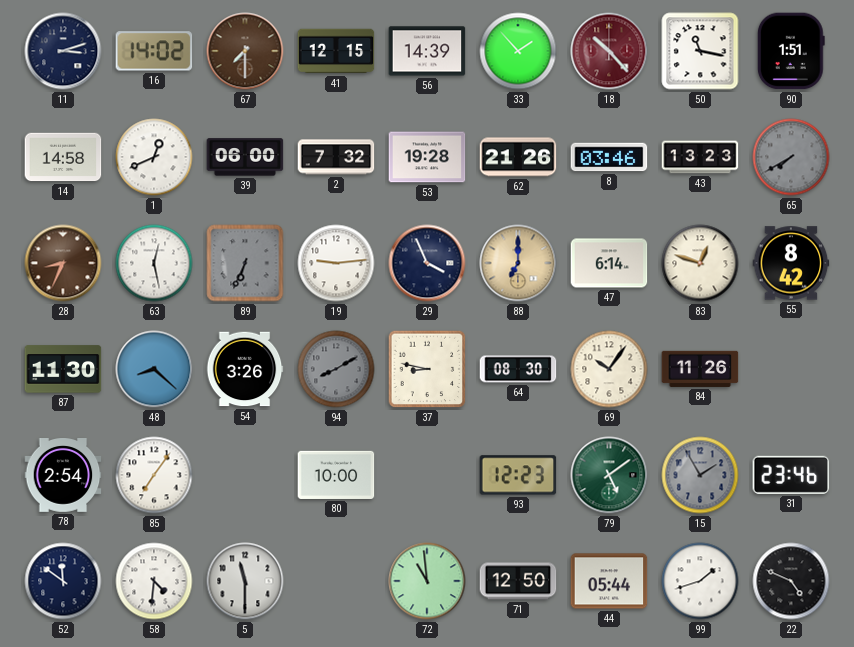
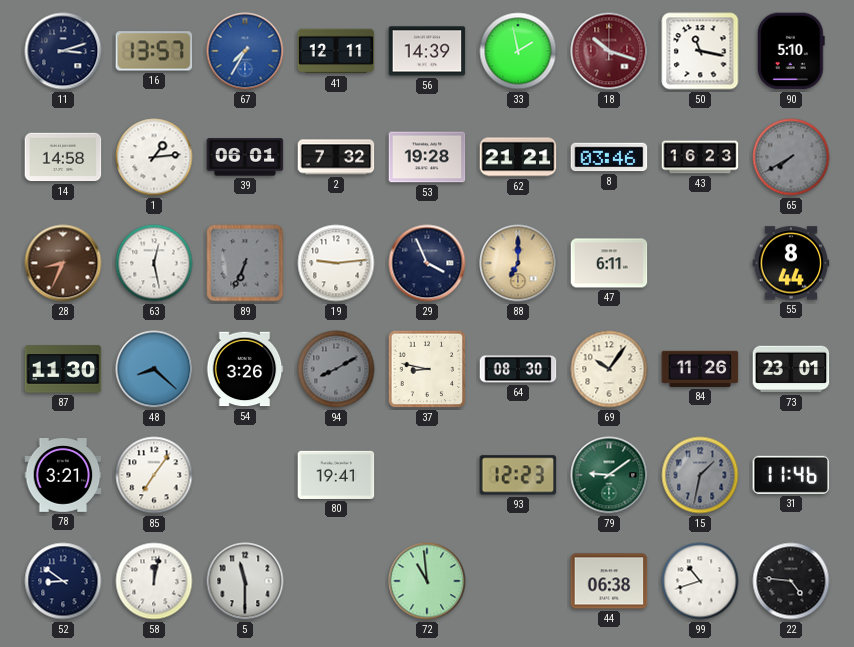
16: 14:02 -> 13:57
67: 7:30 -> 7:35
67 dial: brown -> blue
41: 12:15 -> 12:11
33: 1:53 -> 1:58
18: 10:23 -> 10:18
90: 1:51 -> 5:10
1: 12:41 -> 1:14
39: 06:00 -> 06:01
62: 21:26 -> 21:21
43: 13:23 -> 16:23
47: 6:14 -> 6:11
83: 12:48 -> none
55: 8:42 -> 8:44
73: none -> 23:01
78: 2:54 -> 3:21
80: 10:00 -> 19:41
79: 5:09 -> 9:09
15: 1:55 -> 1:32
31: 23:46 -> 11:46
52: 11:51 -> 8:51
58: 4:31 -> 12:02
71: 12:50 -> none
44: 05:44 -> 06:38
99: 1:42 -> 10:42
22: 4:49 -> 4:46
